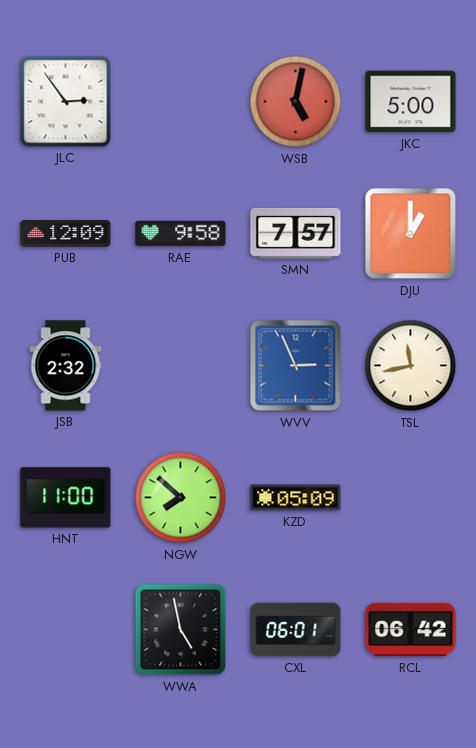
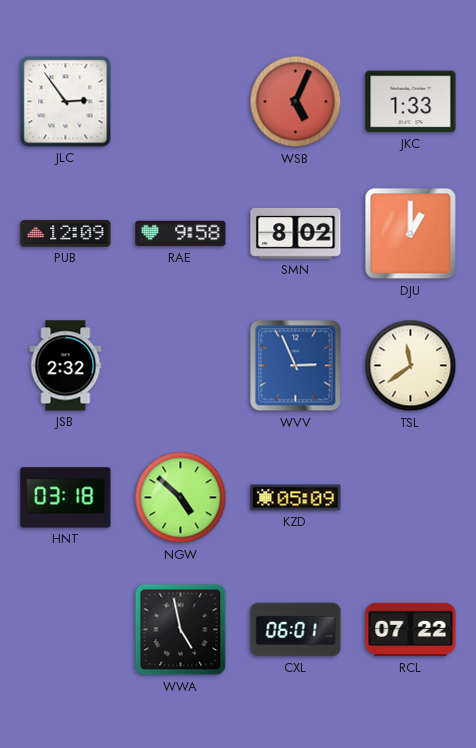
WSB: 5:02 -> 5:04
JKC: 5:00 -> 1:33
SMN: 7:57 -> 8:02
TSL: 11:43 -> 11:39
HNT: 11:00 -> 03:18
NGW: 7:52 -> 4:52
RCL: 06:42 -> 07:22
